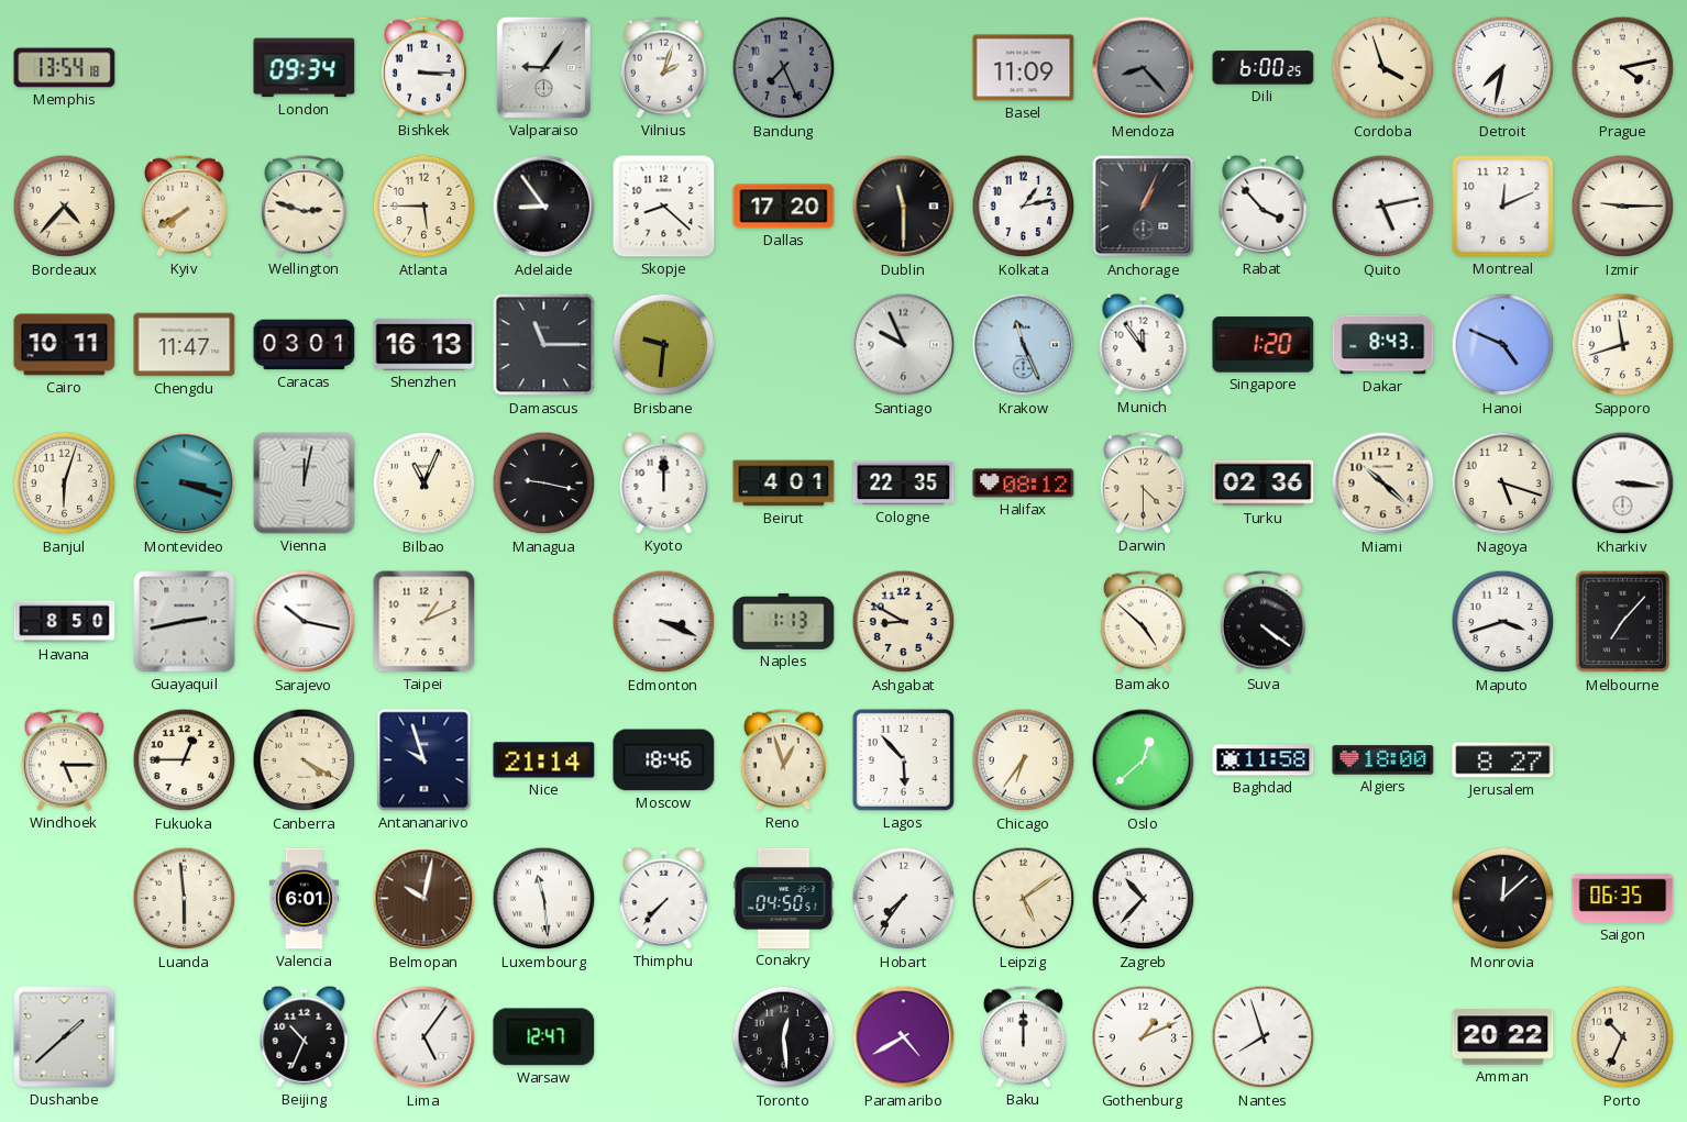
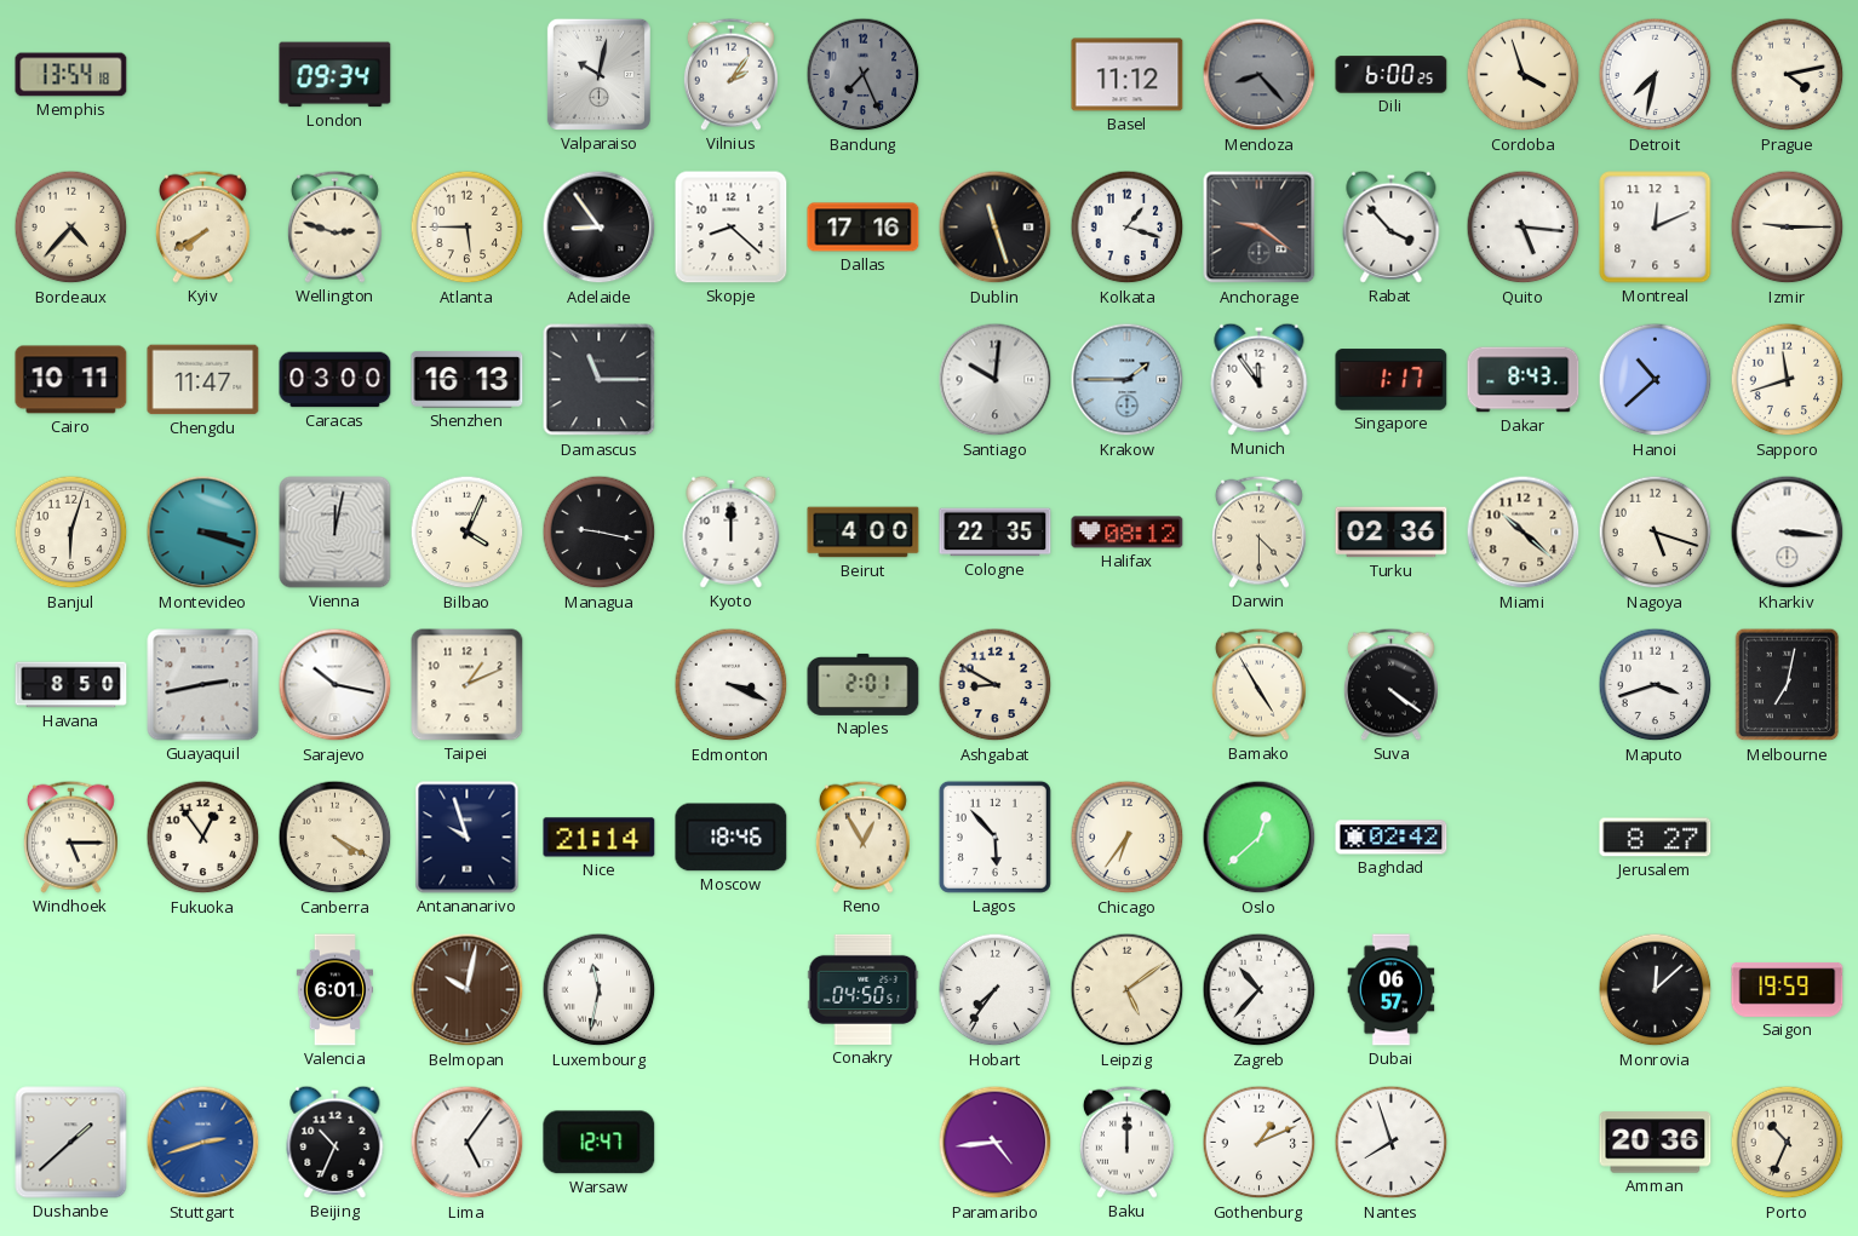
Bishkek: 3:15 -> none
Valparaiso: 9:06 -> 10:02
Vilnius: 2:03 -> 2:06
Basel: 11:09 -> 11:12
Dallas: 17:20 -> 17:16
Dublin: 11:30 -> 11:27
Kolkata: 1:13 -> 1:18
Anchorage: 1:04 -> 9:21
Quito: 5:13 -> 5:16
Caracas: 03:01 -> 03:00
Brisbane: 9:31 -> none
Santiago: 9:56 -> 10:01
Krakow: 11:26 -> 1:45
Singapore: 1:20 -> 1:17
Hanoi: 4:49 -> 10:38
Bilbao: 11:04 -> 4:04
Beirut: 4:01 -> 4:00
Naples: 1:13 -> 2:01
Bamako: 4:52 -> 4:55
Melbourne: 7:07 -> 7:02
Fukuoka: 12:45 -> 12:54
Reno: 12:57 -> 12:55
Baghdad: 11:58 -> 02:42
Algiers: 18:00 -> none
Luanda: 5:59 -> none
Luxembourg: 11:29 -> 11:32
Thimphu: 7:37 -> none
Dubai: none -> 06:57
Saigon: 06:35 -> 19:59
Stuttgart: none -> 2:42
Toronto: 12:29 -> none
Paramaribo: 4:40 -> 4:44
Amman: 20:22 -> 20:36
